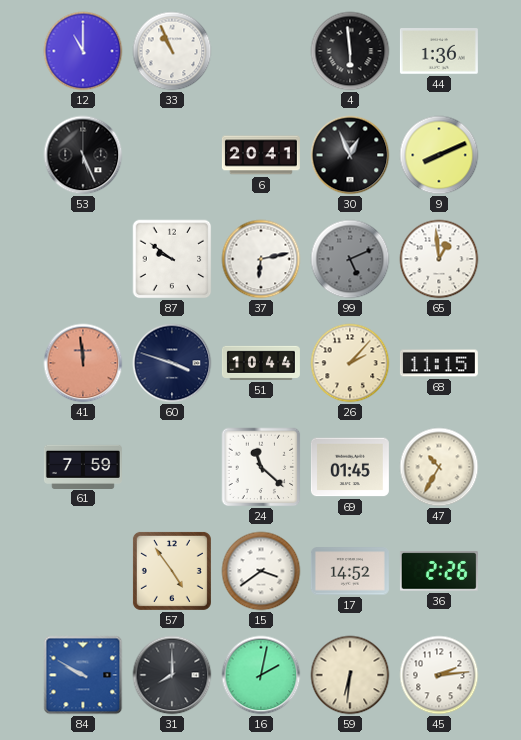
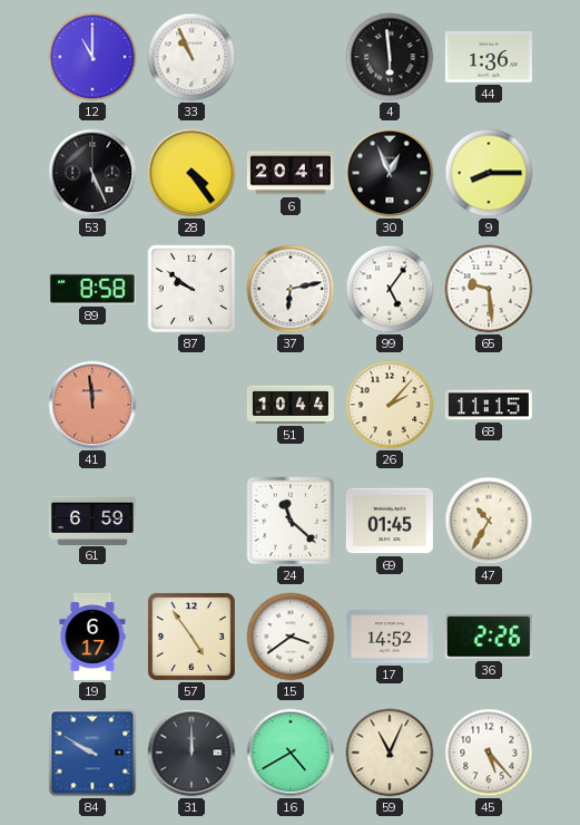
28: none -> 4:24
9: 8:11 -> 8:15
89: none -> 8:58
99: 5:11 -> 5:06
99 dial: grey -> white
65: 12:59 -> 9:29
60: 3:48 -> none
61: 7:59 -> 6:59
19: none -> 6:17
31: 8:00 -> 12:00
16: 2:02 -> 4:40
59: 6:31 -> 11:04
45: 2:14 -> 5:23
